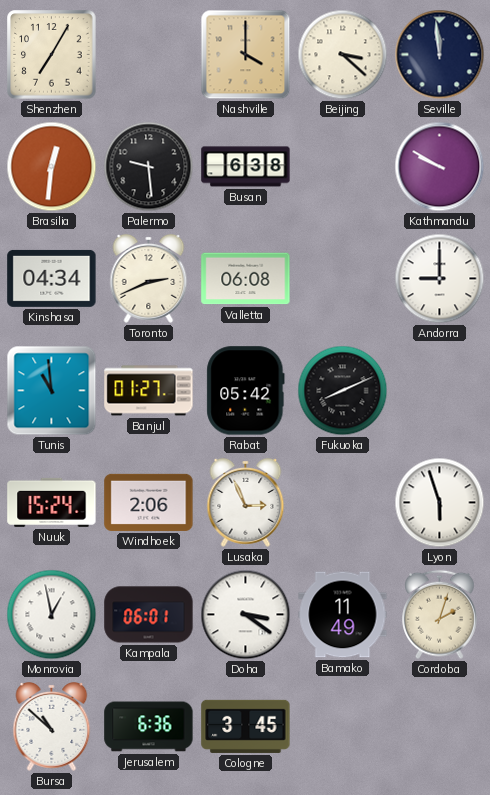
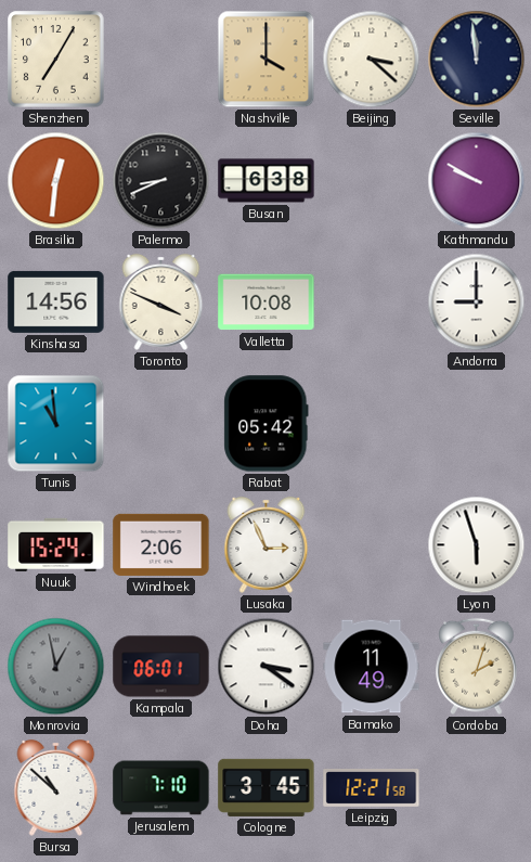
Palermo: 9:29 -> 8:41
Kinshasa: 04:34 -> 14:56
Toronto: 2:41 -> 3:49
Valletta: 06:08 -> 10:08
Banjul: 01:27 -> none
Fukuoka: 8:11 -> none
Monrovia dial: white -> grey
Jerusalem: 6:36 -> 7:10
Leipzig: none -> 12:21
